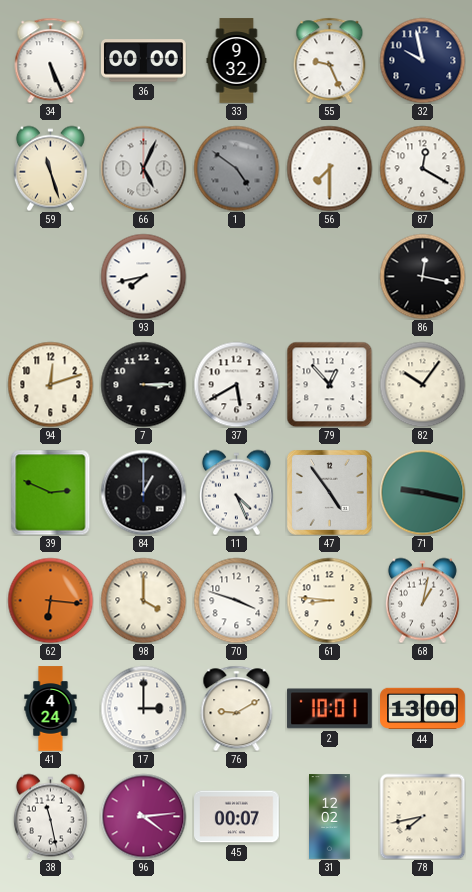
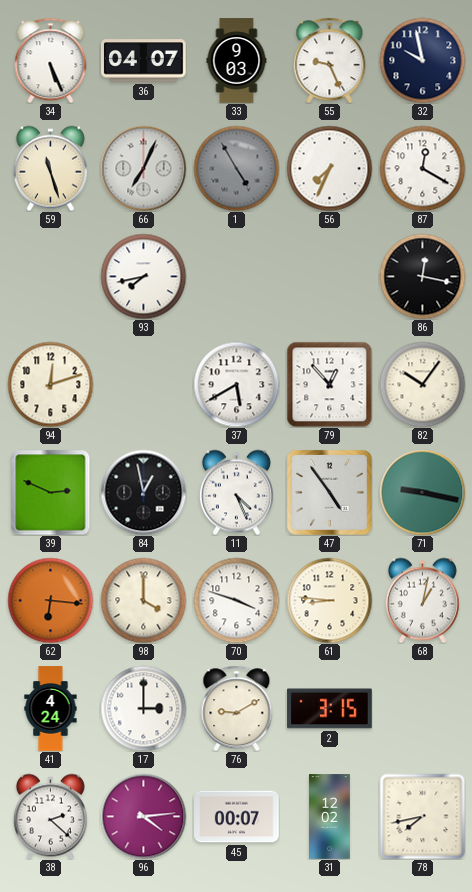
36: 00:00 -> 04:07
33: 9:32 -> 9:03
66: 5:04 -> 7:04
1: 4:51 -> 4:55
56: 7:30 -> 7:34
7: 3:15 -> none
84: 1:00 -> 12:58
2: 10:01 -> 3:15
44: 13:00 -> none
38: 11:28 -> 2:22
